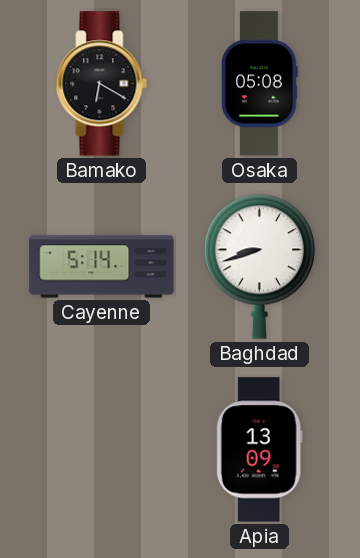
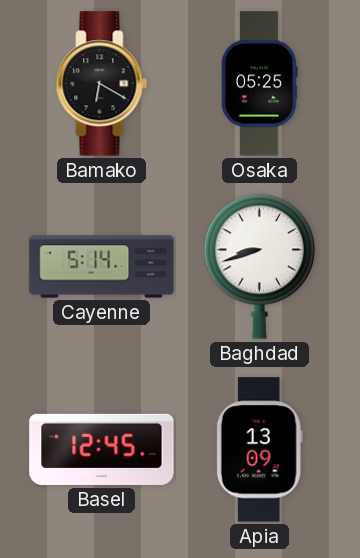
Osaka: 05:08 -> 05:25
Basel: none -> 12:45
